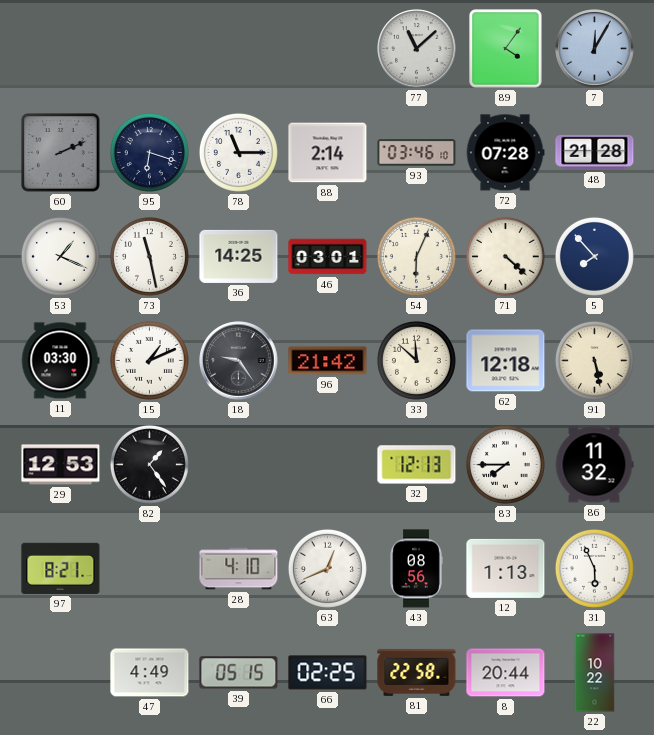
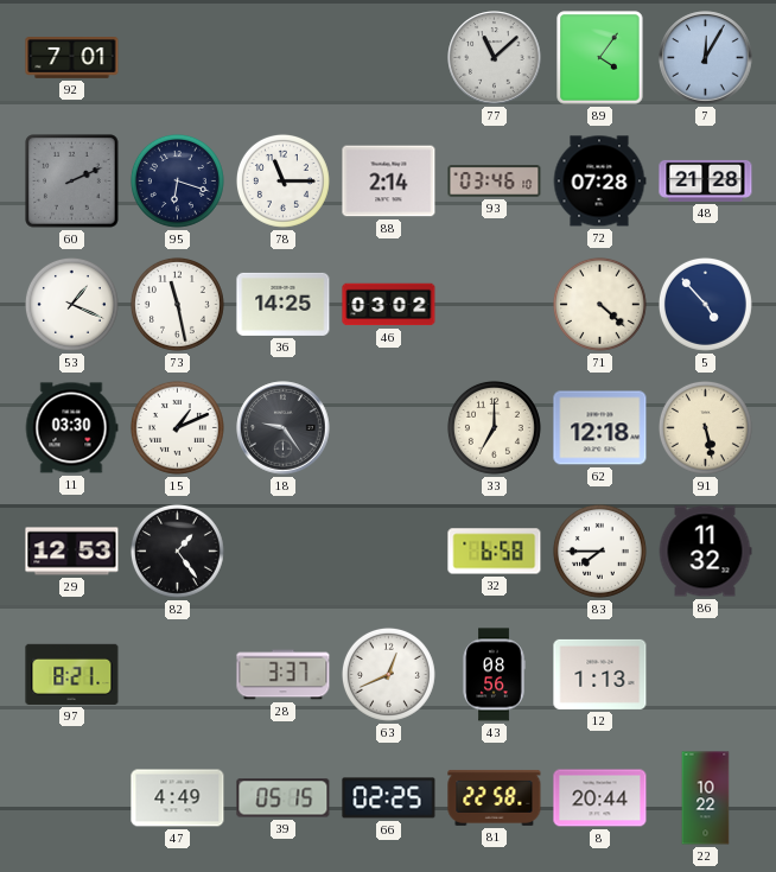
92: none -> 7:01
46: 03:01 -> 03:02
54: 6:04 -> none
5: 7:53 -> 4:53
96: 21:42 -> none
33: 11:52 -> 7:00
32: 12:13 -> 6:58
28: 4:10 -> 3:37
31: 5:56 -> none
